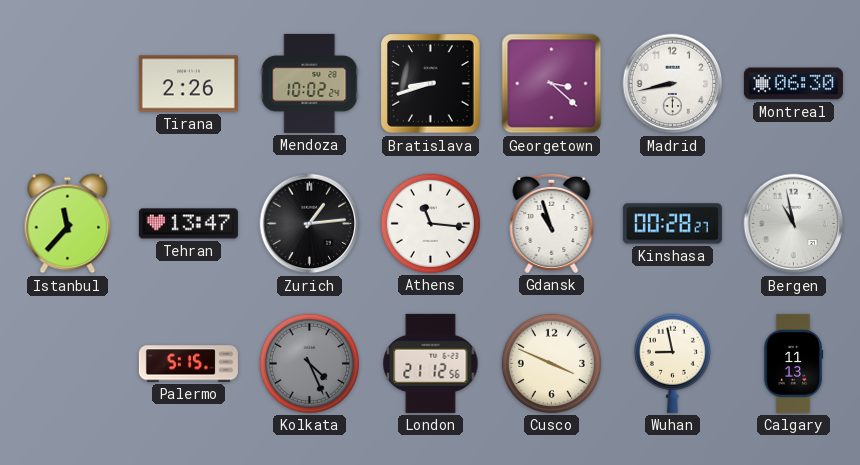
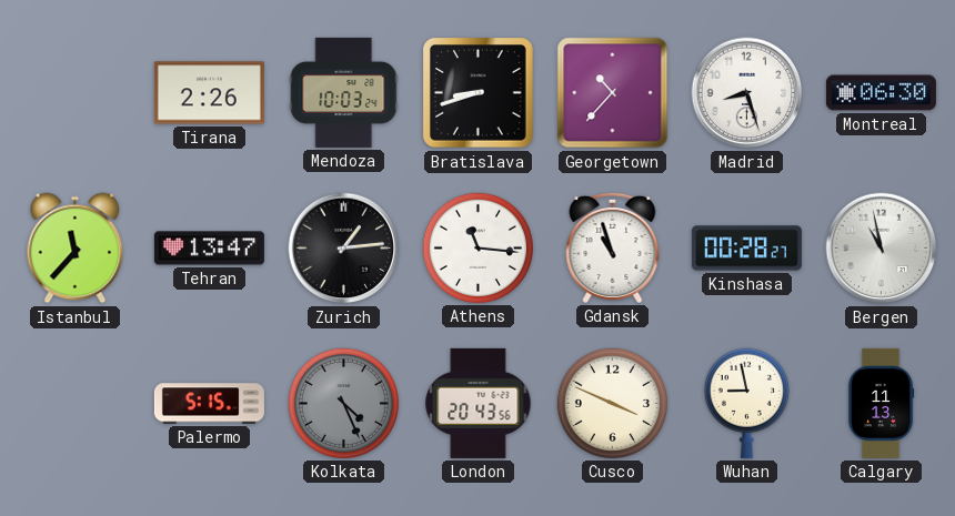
Mendoza: 10:02 -> 10:03
Georgetown: 3:22 -> 10:37
Madrid: 8:43 -> 8:27
London: 21:12 -> 20:43
